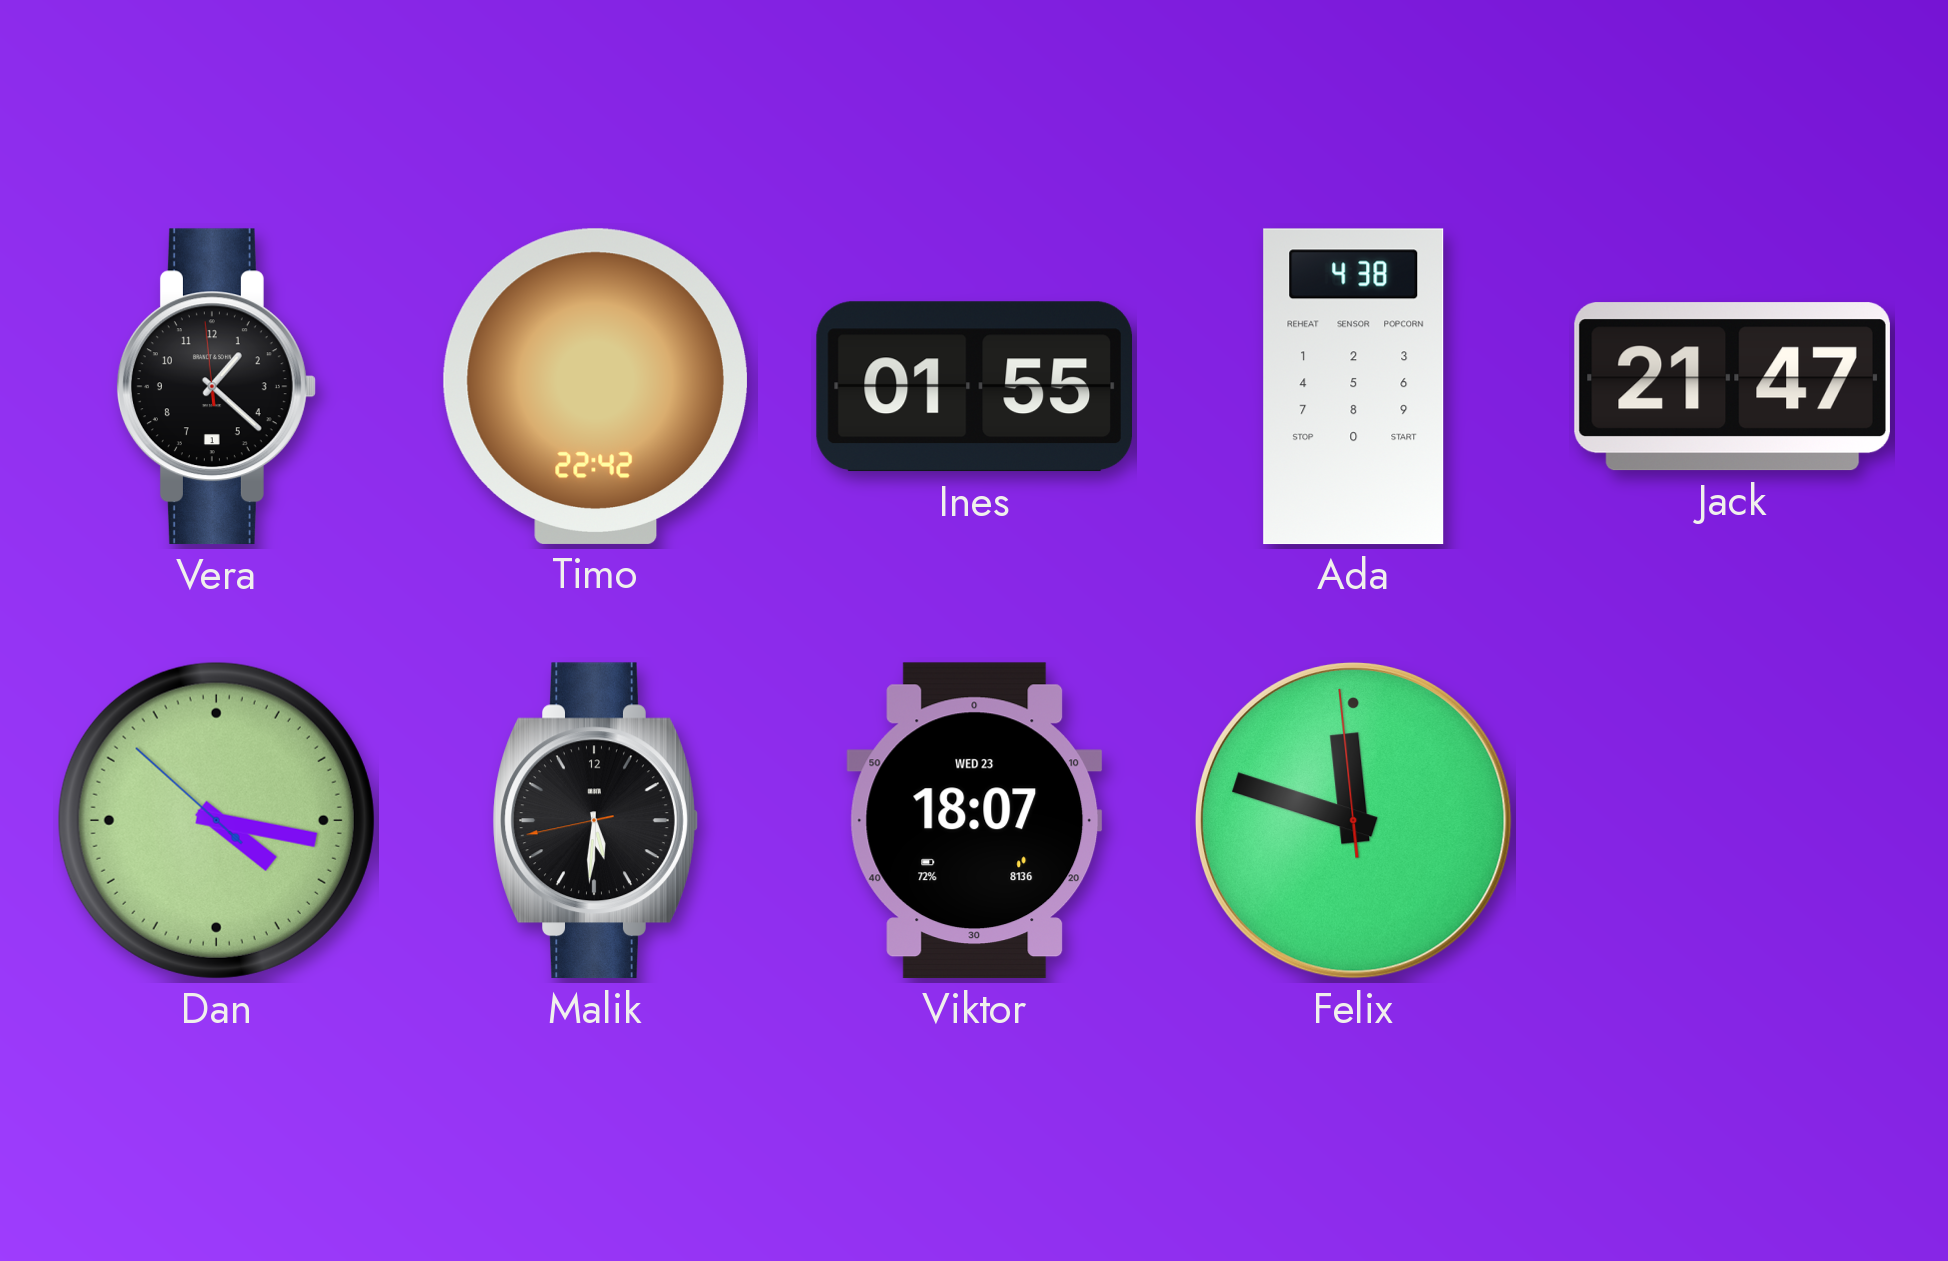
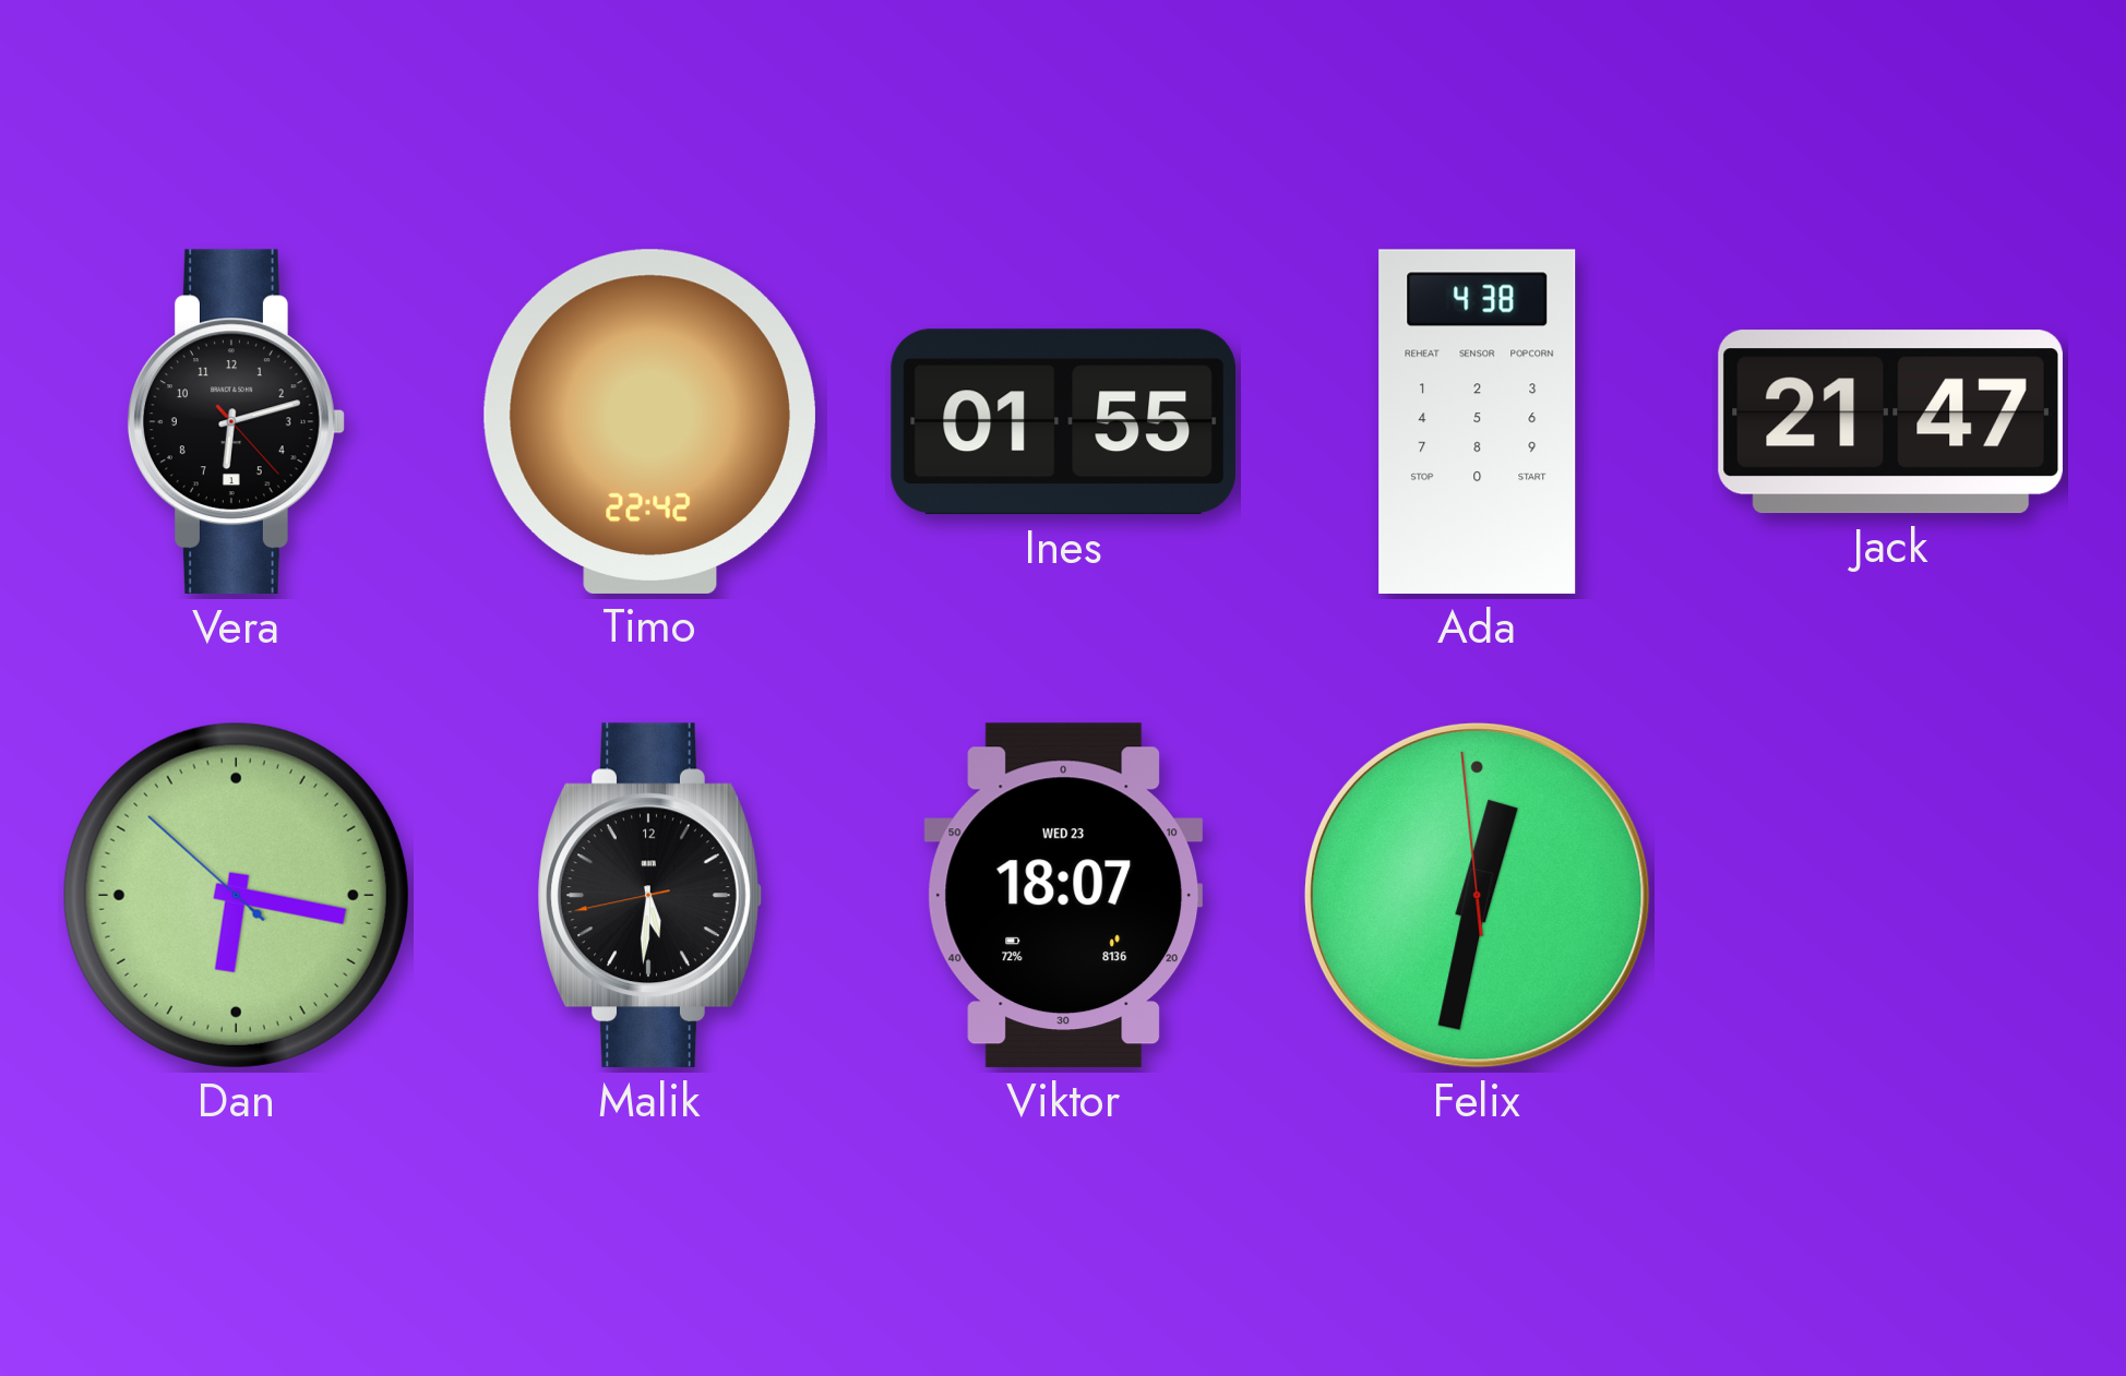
Vera: 1:21 -> 6:12
Dan: 4:16 -> 6:16
Felix: 11:47 -> 12:31
